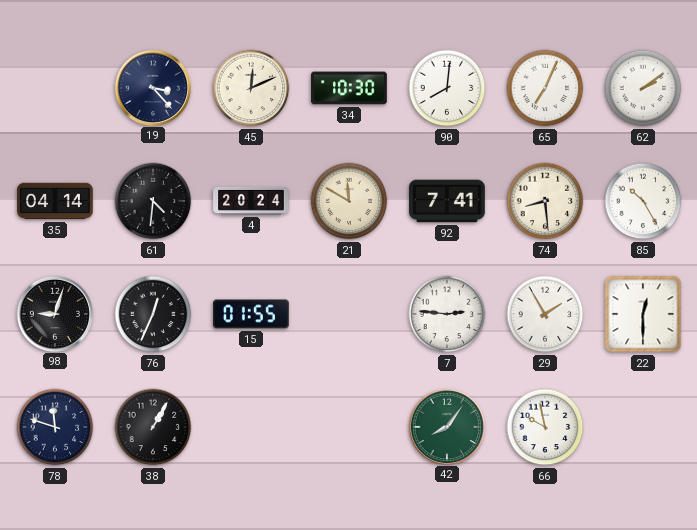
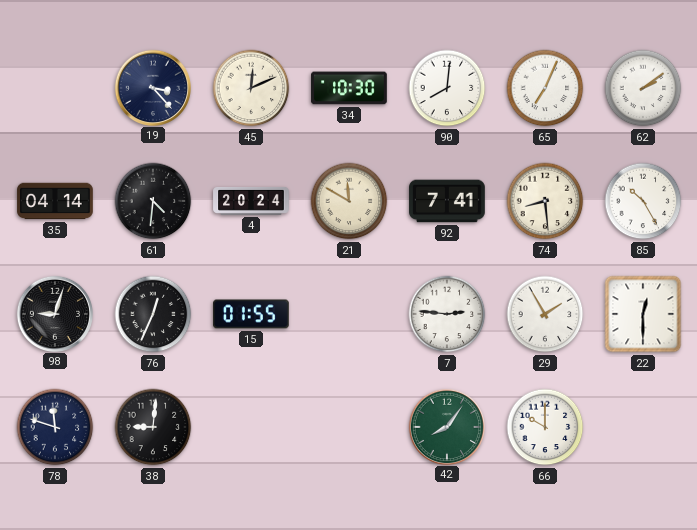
38: 1:05 -> 9:01
66: 9:58 -> 10:00
